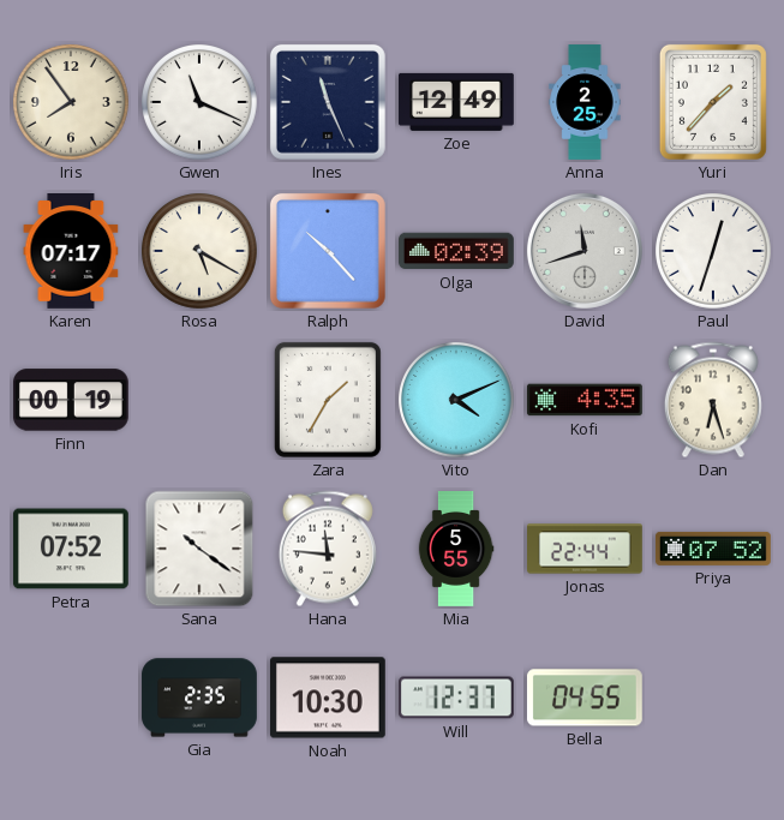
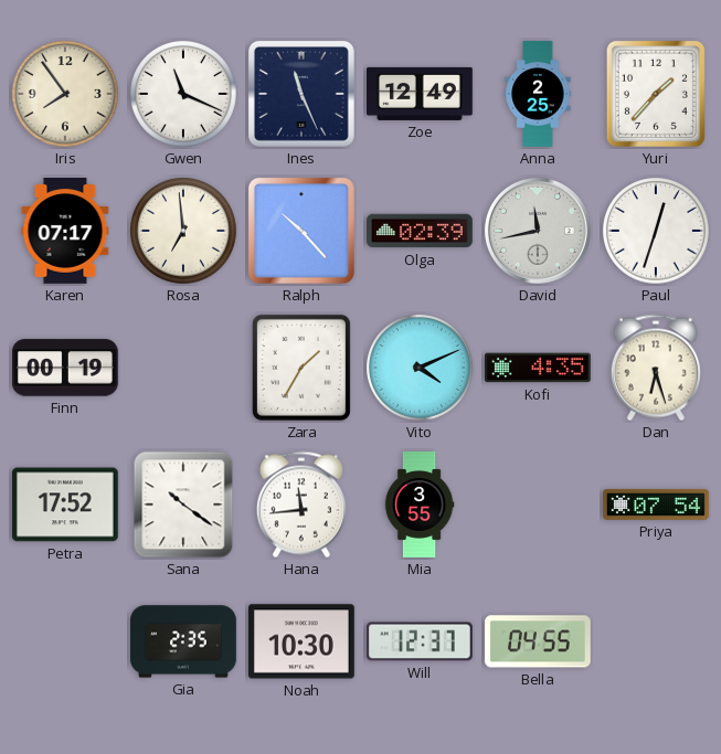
Rosa: 5:20 -> 6:59
David: 11:42 -> 11:43
Petra: 07:52 -> 17:52
Hana: 11:46 -> 11:44
Mia: 5:55 -> 3:55
Jonas: 22:44 -> none
Priya: 07:52 -> 07:54
